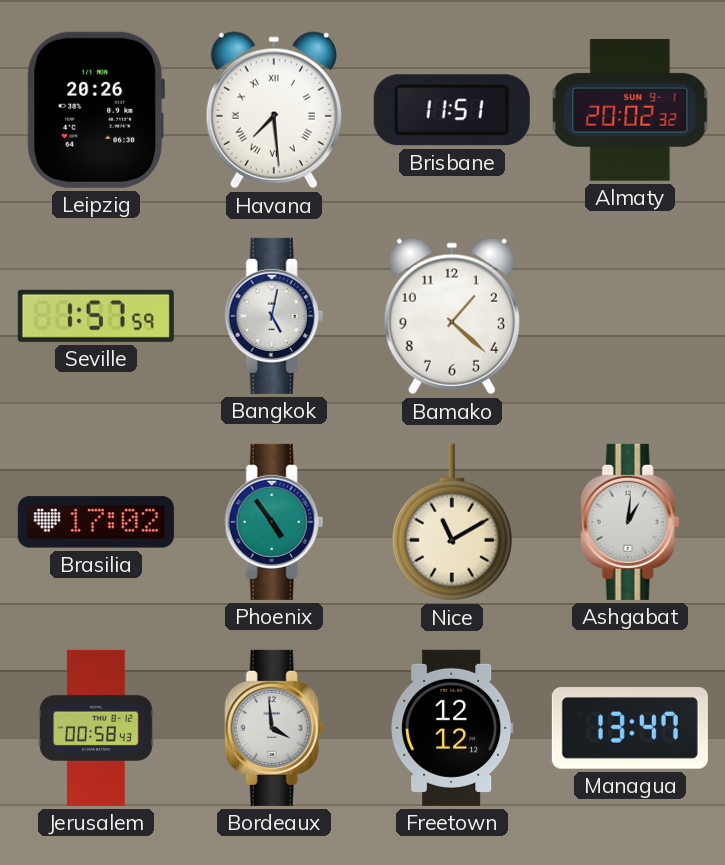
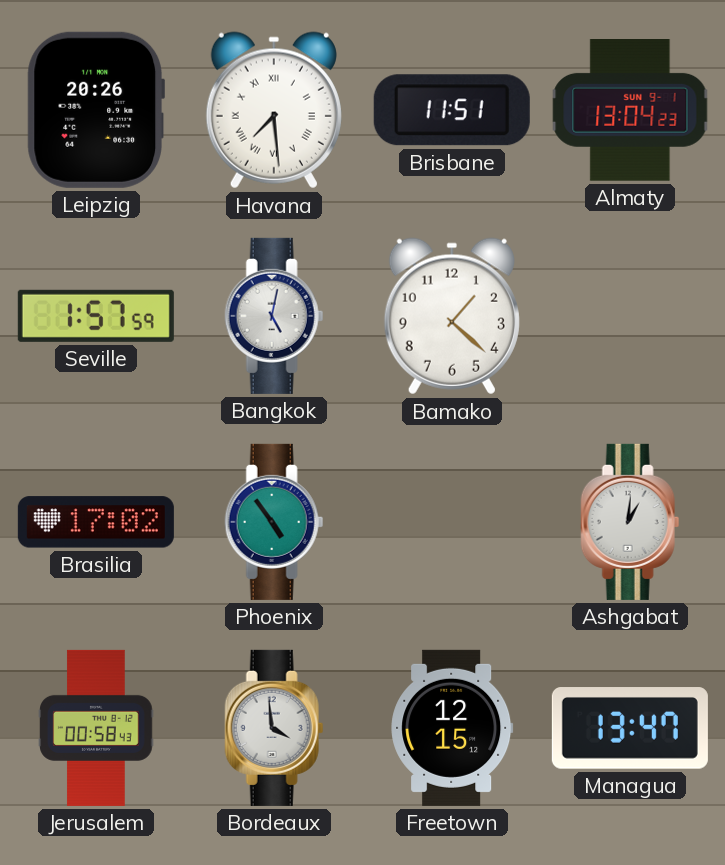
Almaty: 20:02 -> 13:04
Nice: 11:10 -> none
Freetown: 12:12 -> 12:15
